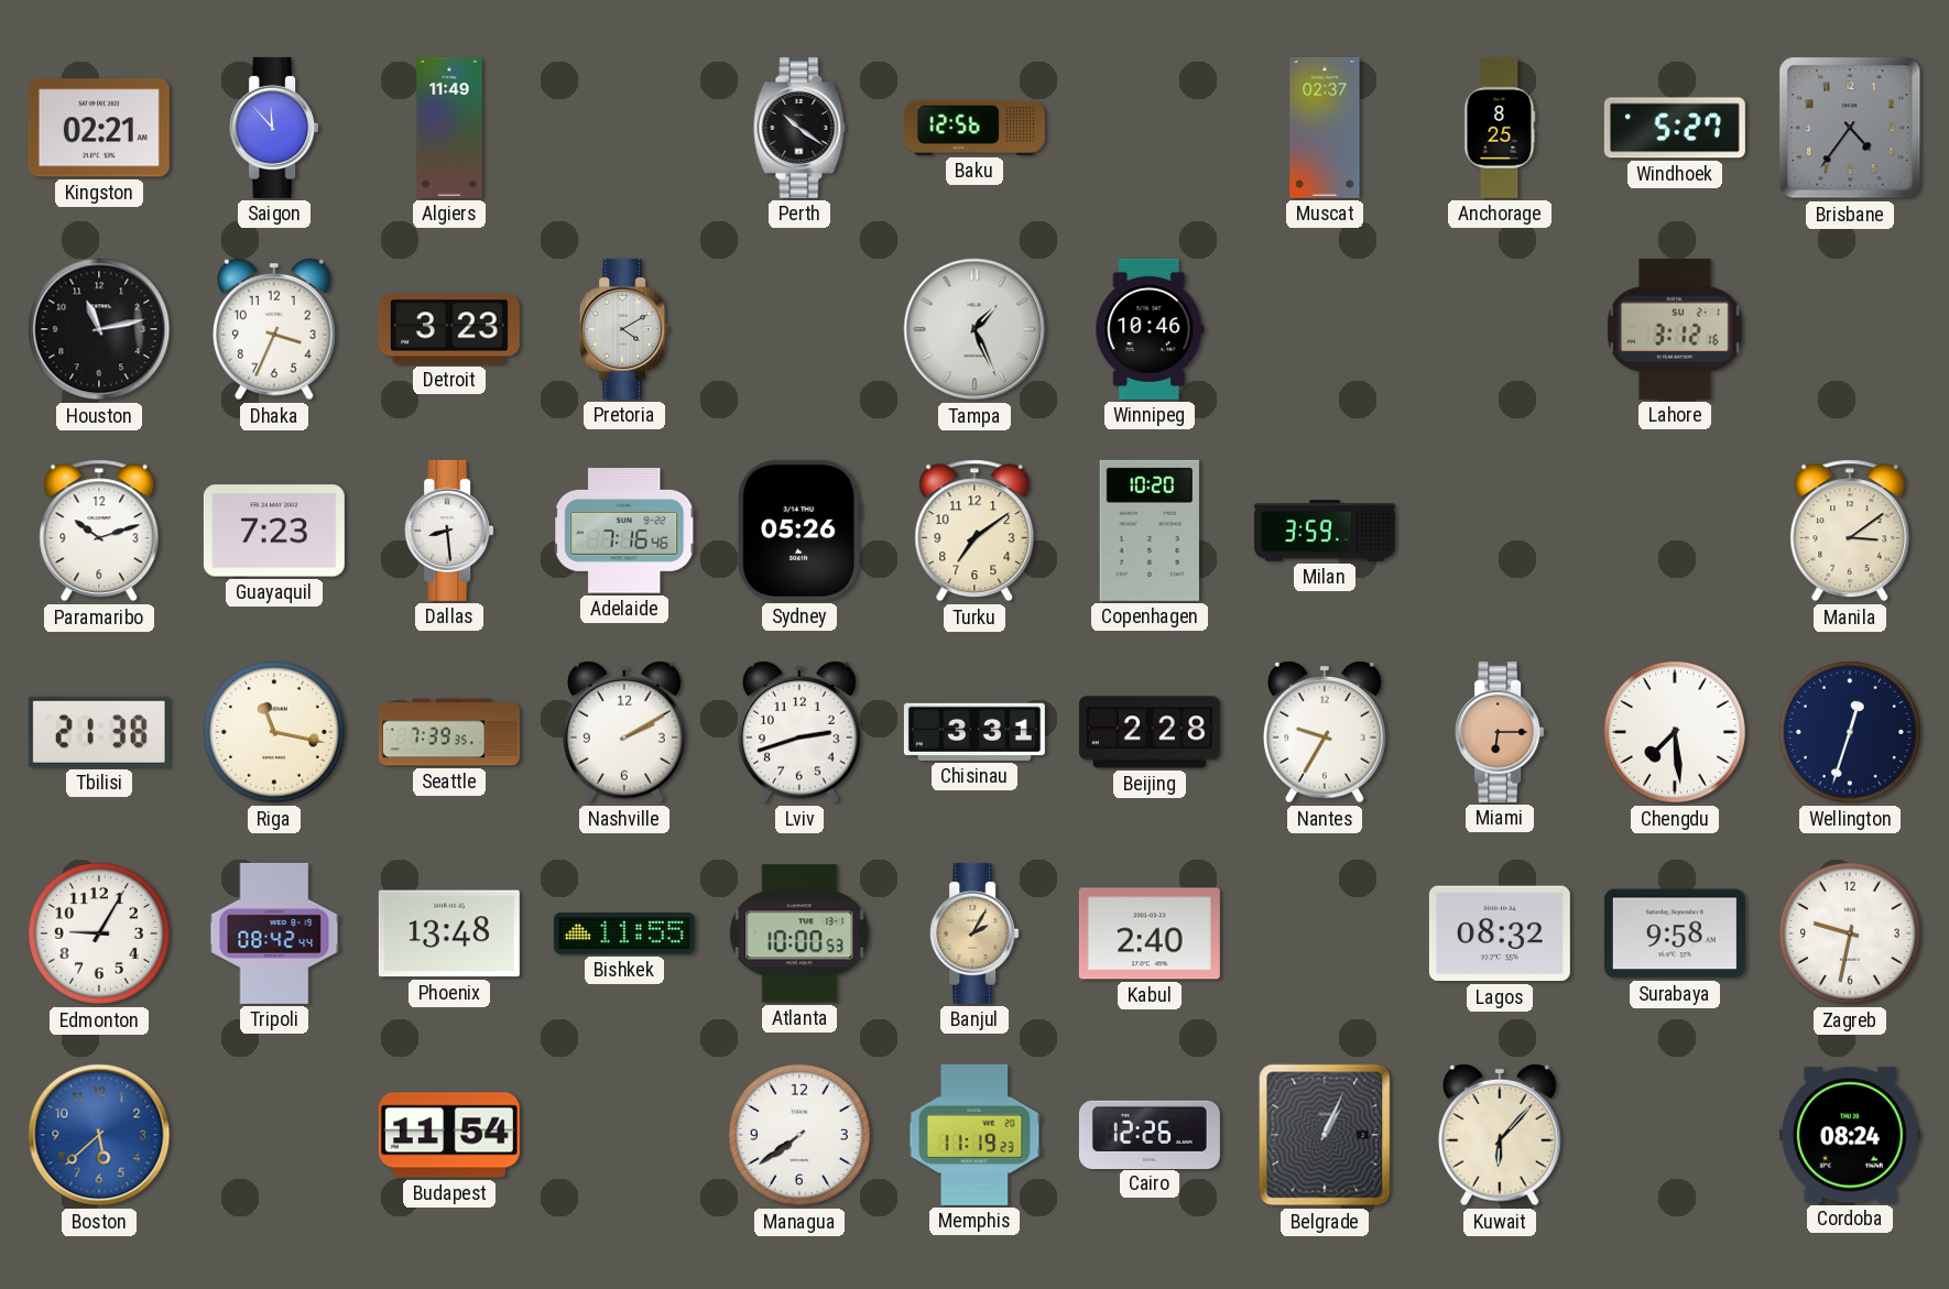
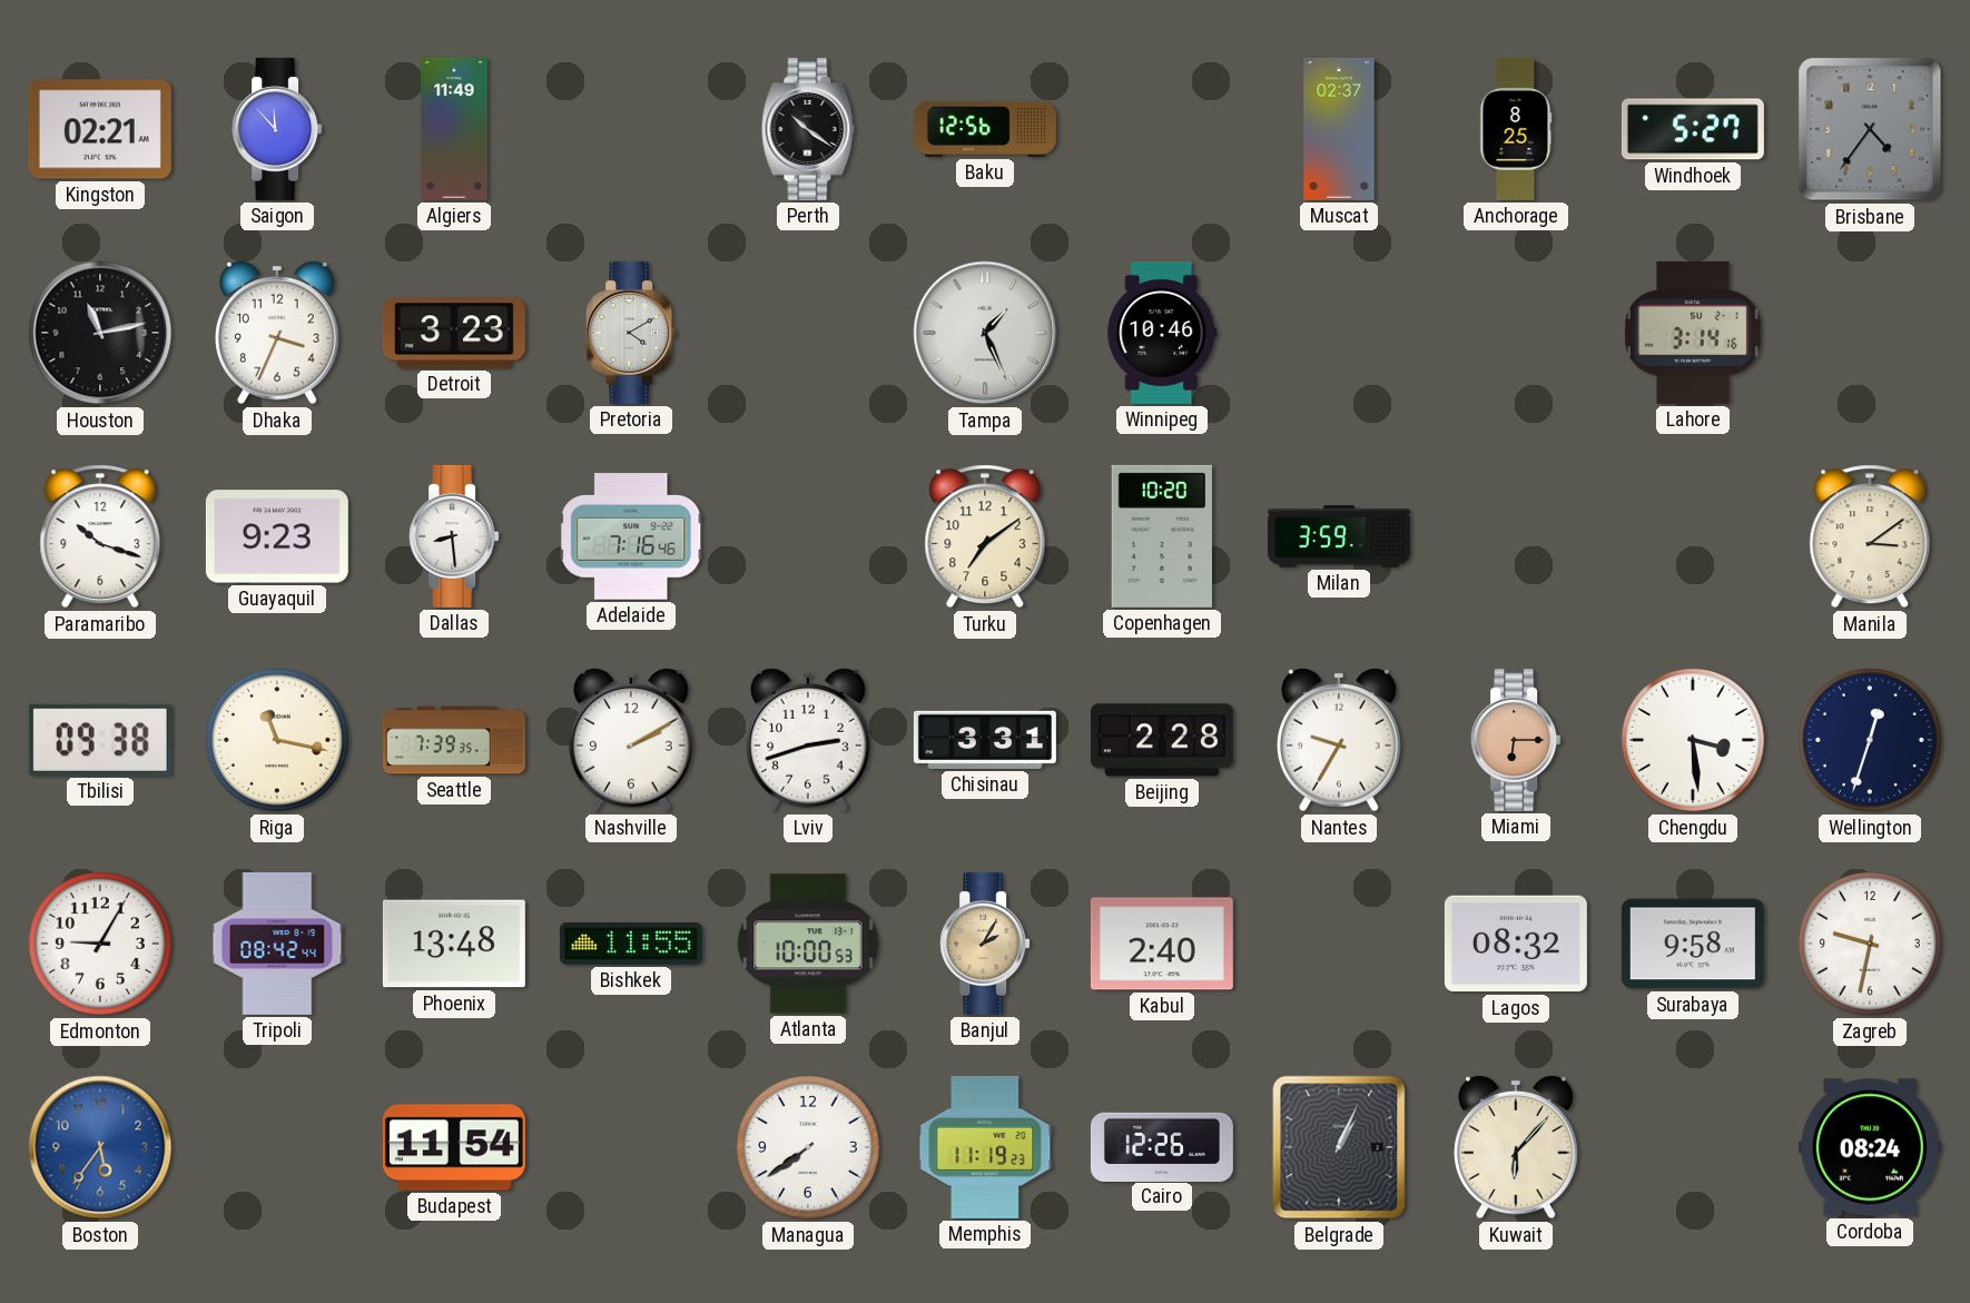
Lahore: 3:12 -> 3:14
Paramaribo: 10:12 -> 10:18
Guayaquil: 7:23 -> 9:23
Sydney: 05:26 -> none
Tbilisi: 21:38 -> 09:38
Chengdu: 7:29 -> 3:29
Boston: 5:38 -> 5:36
